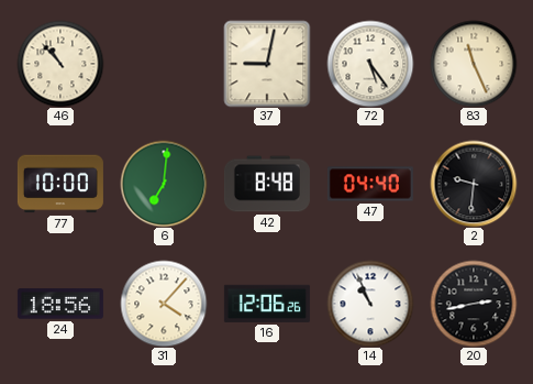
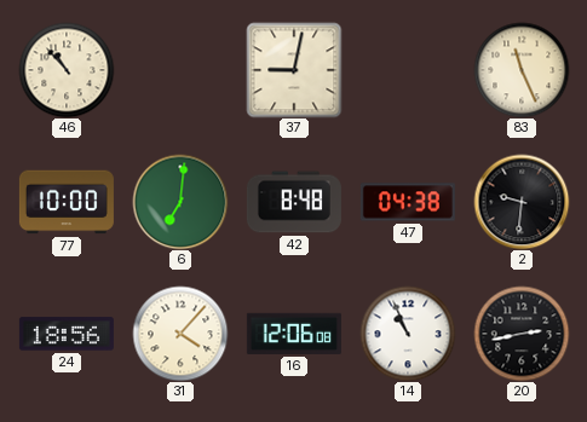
72: 5:24 -> none
47: 04:40 -> 04:38
16: 12:06:26 -> 12:06:08
